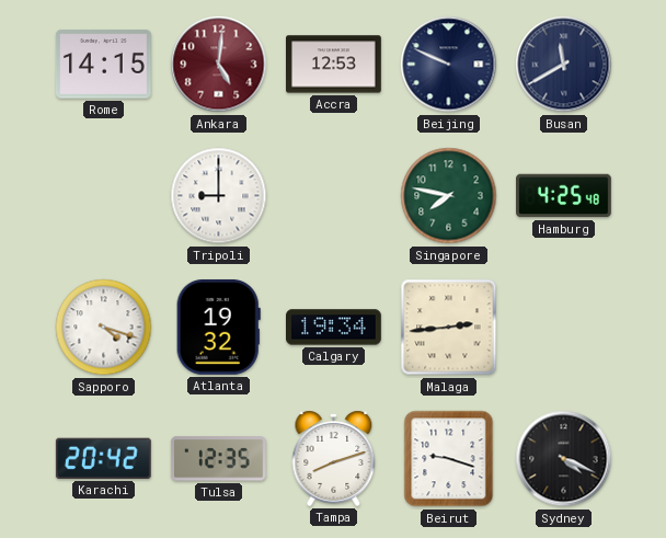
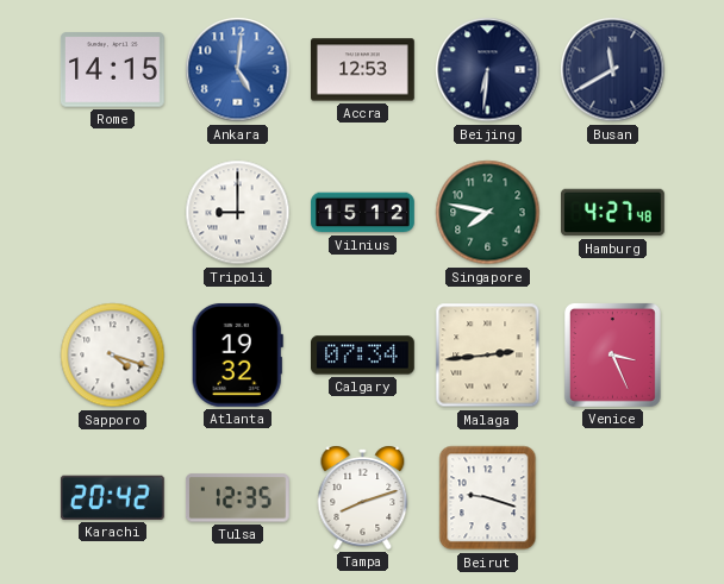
Ankara dial: burgundy -> blue
Beijing: 9:49 -> 6:31
Vilnius: none -> 15:12
Hamburg: 4:25 -> 4:27
Calgary: 19:34 -> 07:34
Venice: none -> 3:26
Sydney: 4:19 -> none
